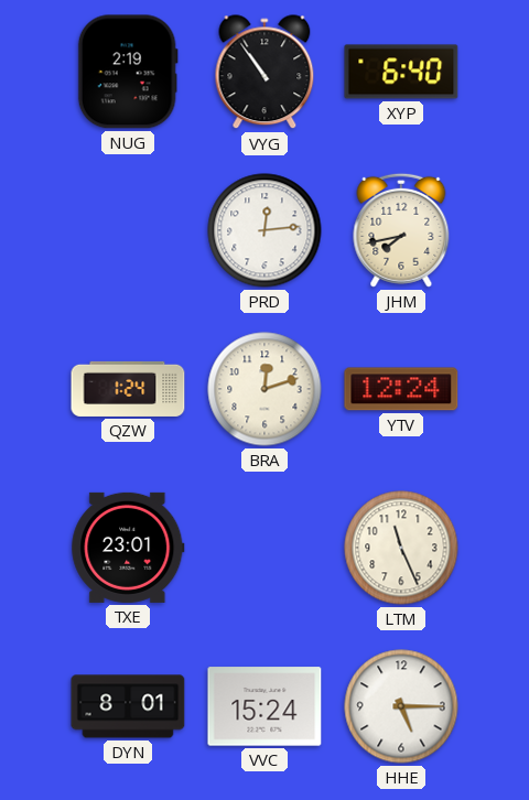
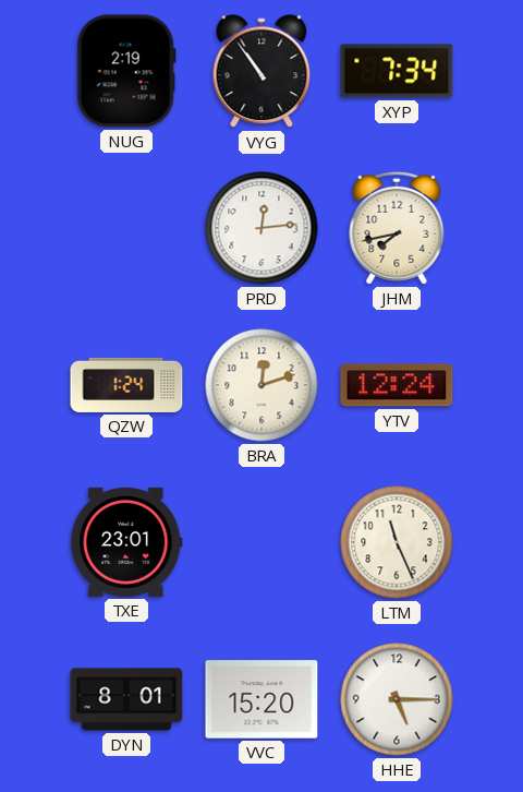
XYP: 6:40 -> 7:34
VVC: 15:24 -> 15:20
